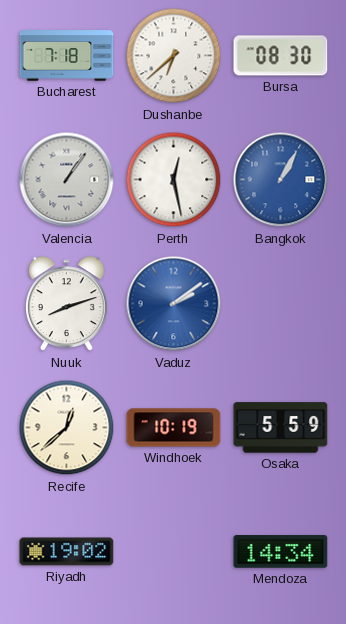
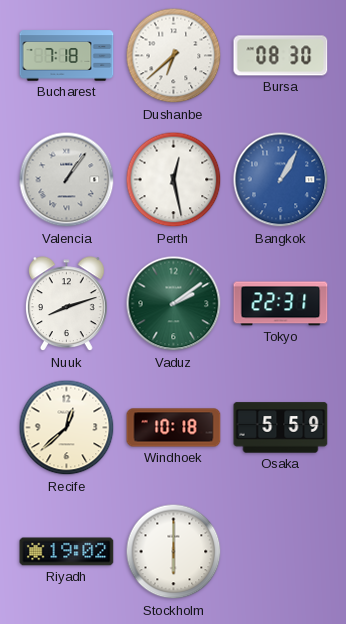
Vaduz dial: blue -> green
Tokyo: none -> 22:31
Windhoek: 10:19 -> 10:18
Stockholm: none -> 6:00
Mendoza: 14:34 -> none
